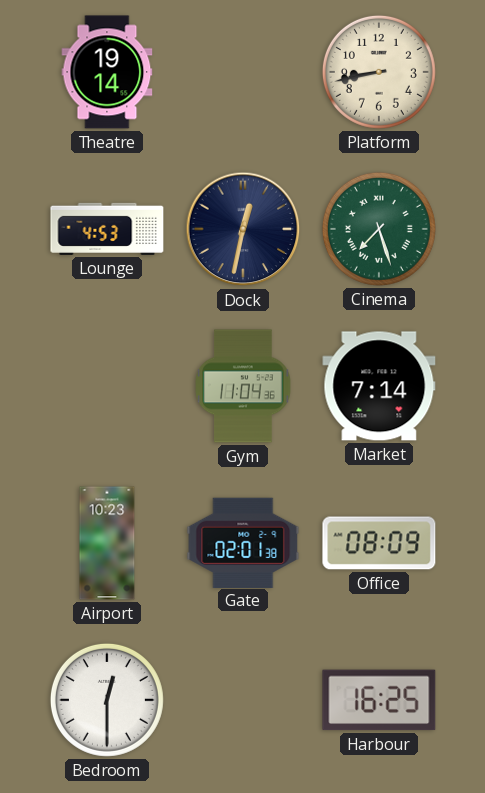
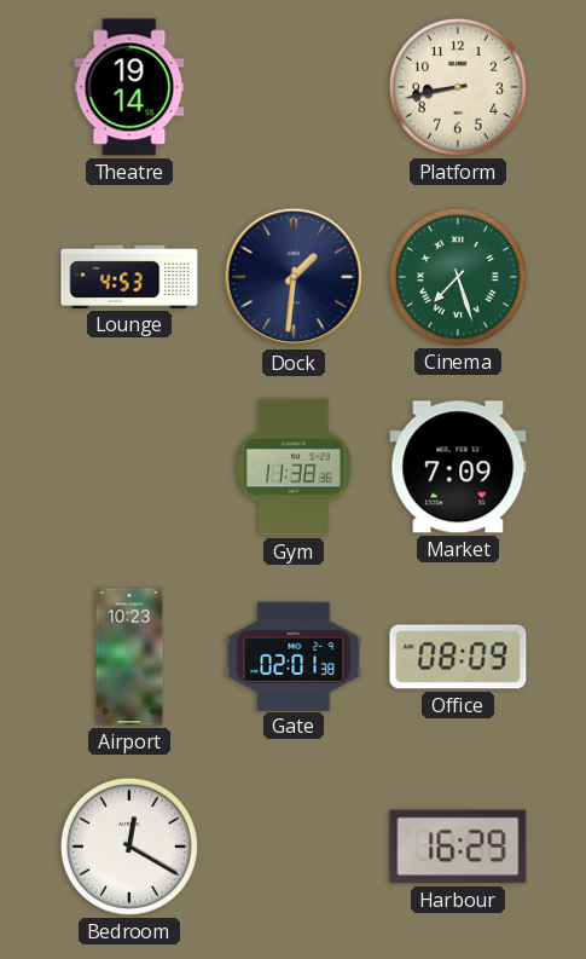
Dock: 12:32 -> 1:31
Gym: 11:04 -> 11:38
Market: 7:14 -> 7:09
Bedroom: 12:30 -> 12:20
Harbour: 16:25 -> 16:29
